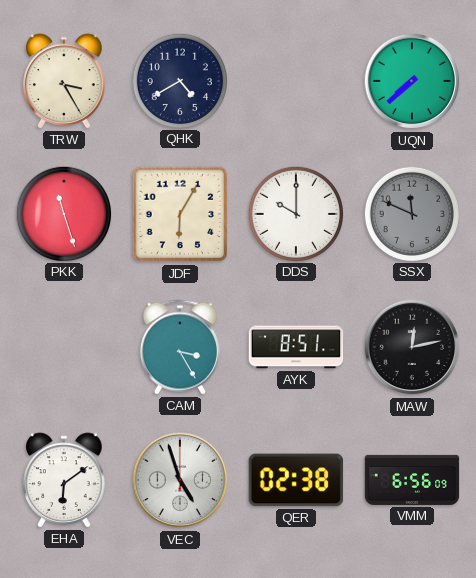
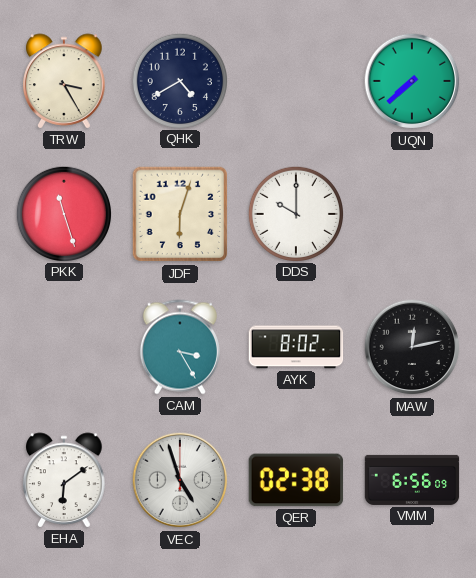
JDF: 6:05 -> 6:03
SSX: 11:49 -> none
AYK: 8:51 -> 8:02
